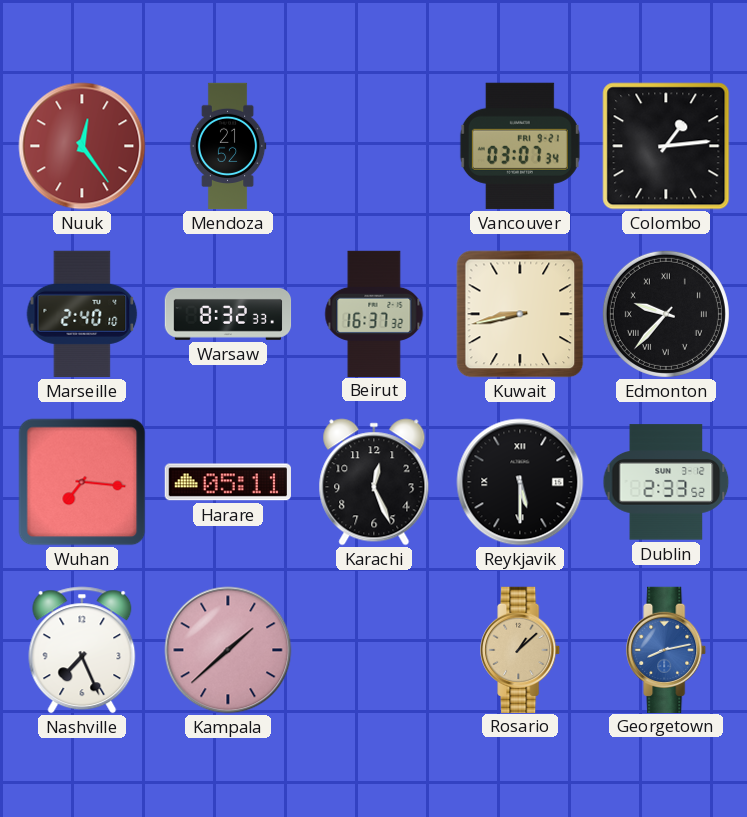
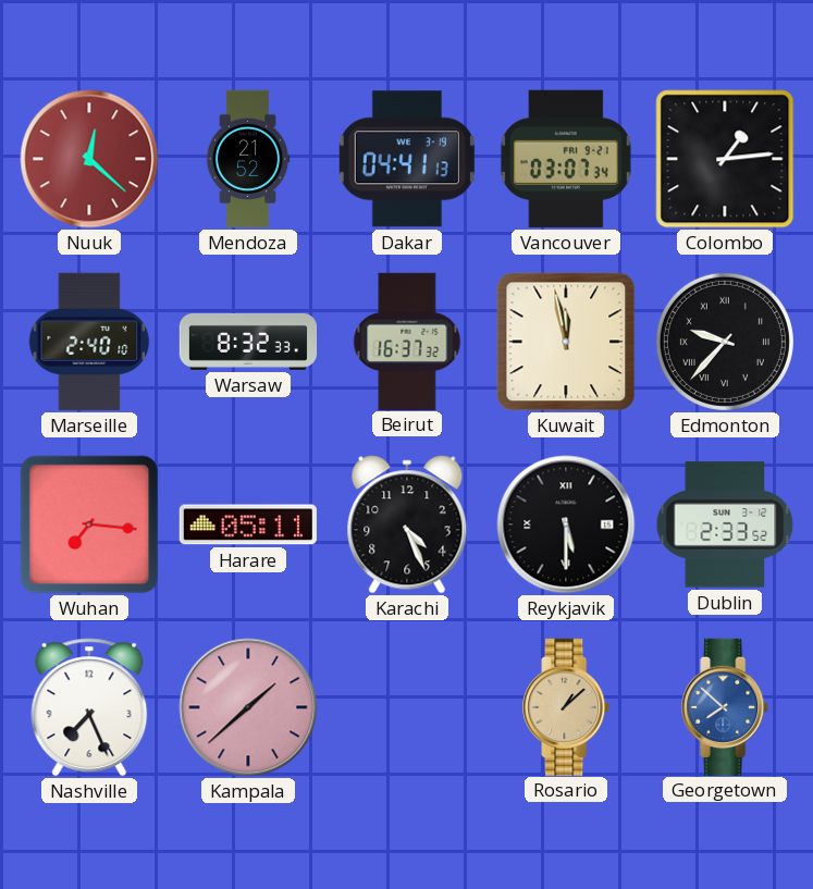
Nuuk: 12:24 -> 12:22
Dakar: none -> 04:41
Kuwait: 8:43 -> 11:58
Karachi: 12:26 -> 4:26
Georgetown: 8:13 -> 7:52
